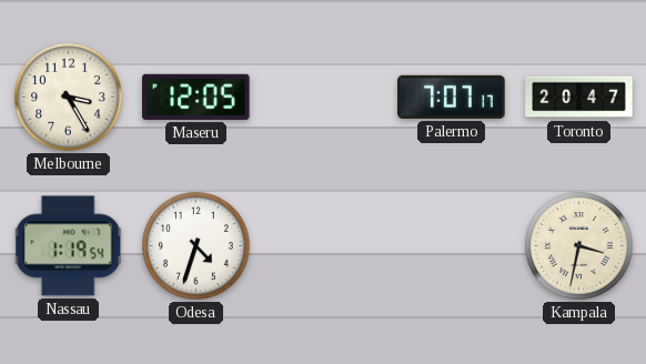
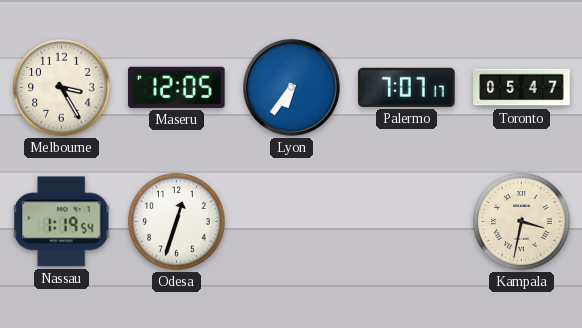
Lyon: none -> 6:36
Toronto: 20:47 -> 05:47
Odesa: 4:33 -> 12:33
